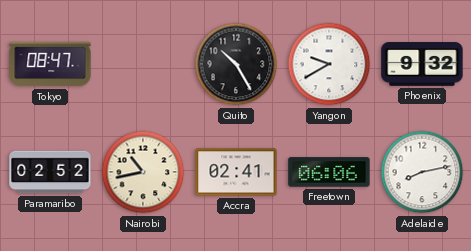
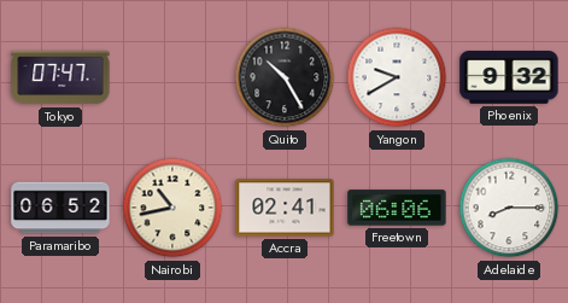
Tokyo: 08:47 -> 07:47
Paramaribo: 02:52 -> 06:52
Adelaide: 8:13 -> 8:15
